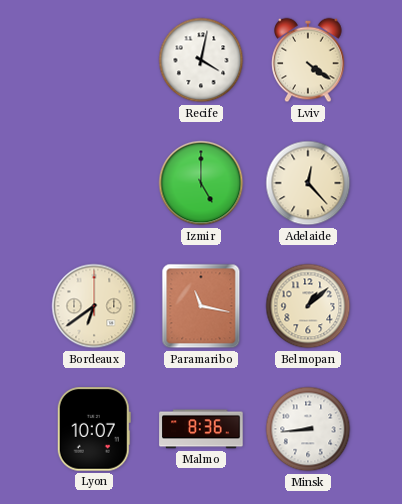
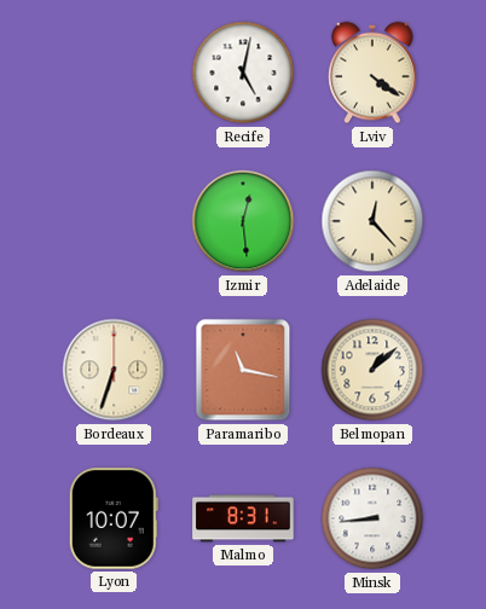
Recife: 4:02 -> 5:02
Izmir: 5:00 -> 12:29
Bordeaux: 6:39 -> 6:33
Malmo: 8:36 -> 8:31
